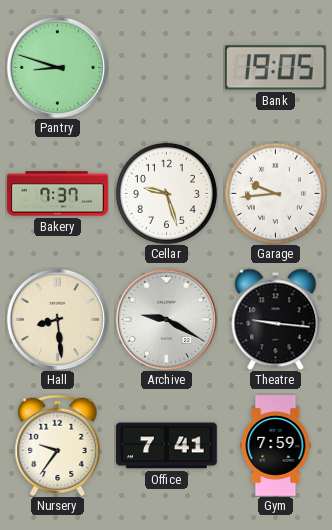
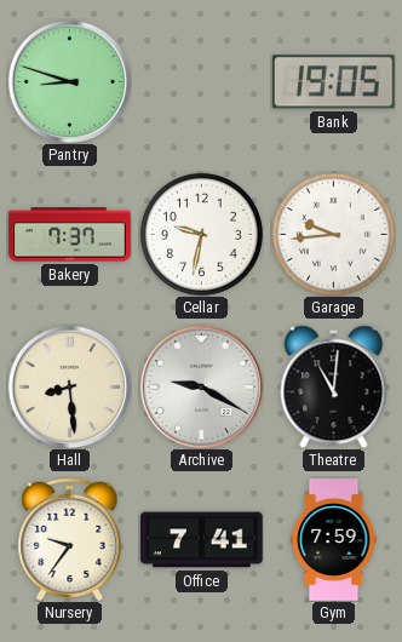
Cellar: 9:27 -> 9:32
Theatre: 9:16 -> 11:01
